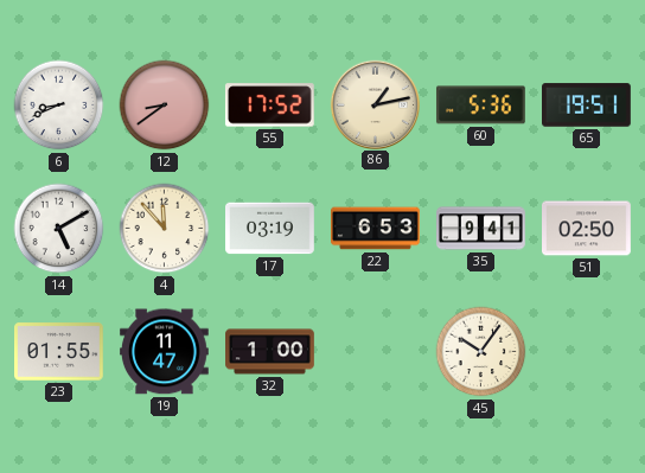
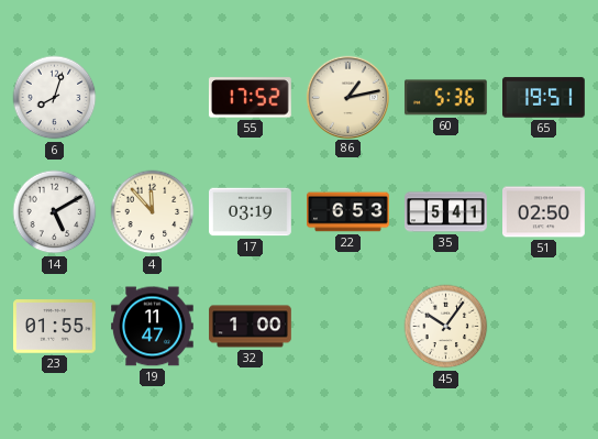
6: 8:41 -> 8:03
12: 8:39 -> none
35: 9:41 -> 5:41
